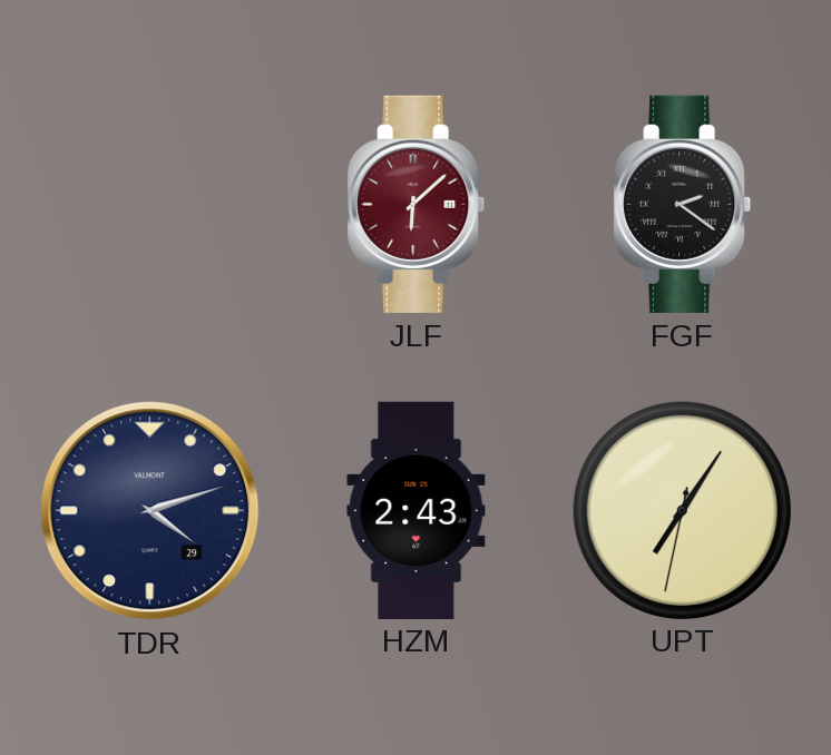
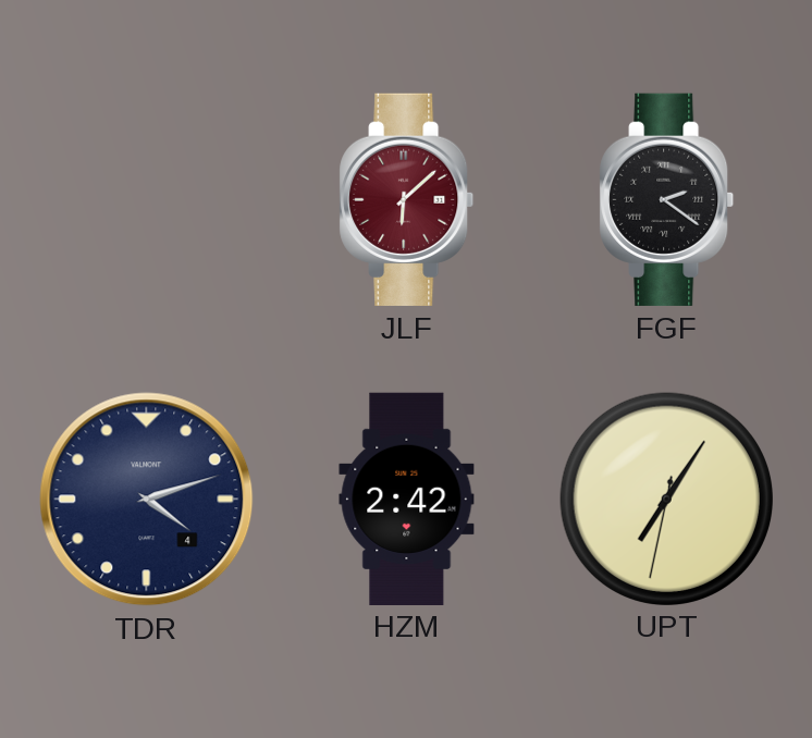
TDR date: 29 -> 4
HZM: 2:43 -> 2:42
